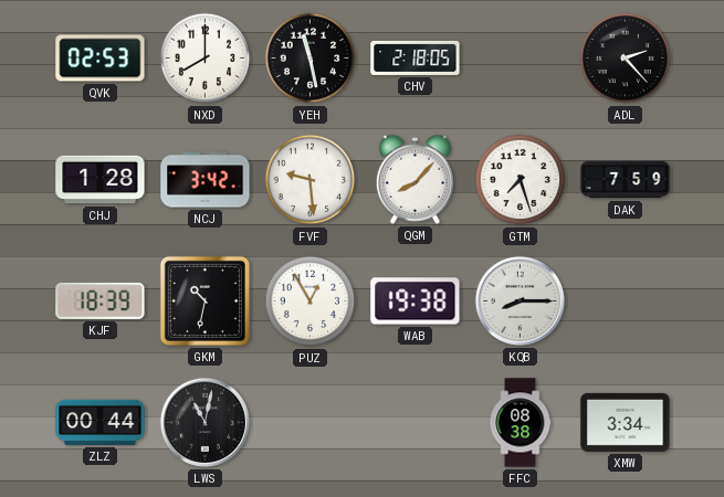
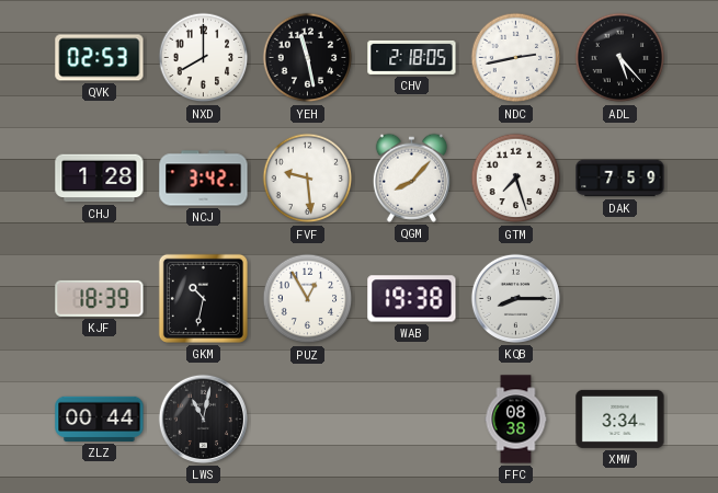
NDC: none -> 2:43
ADL: 2:23 -> 5:23
